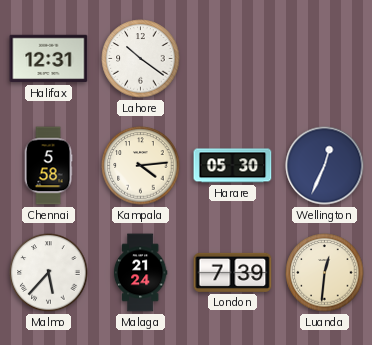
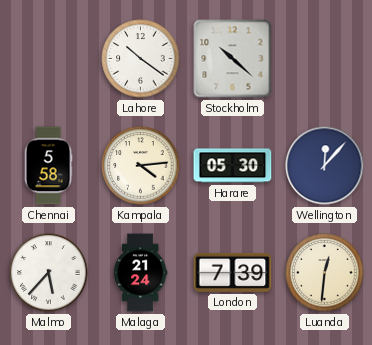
Halifax: 12:31 -> none
Stockholm: none -> 10:22
Wellington: 12:34 -> 12:07
